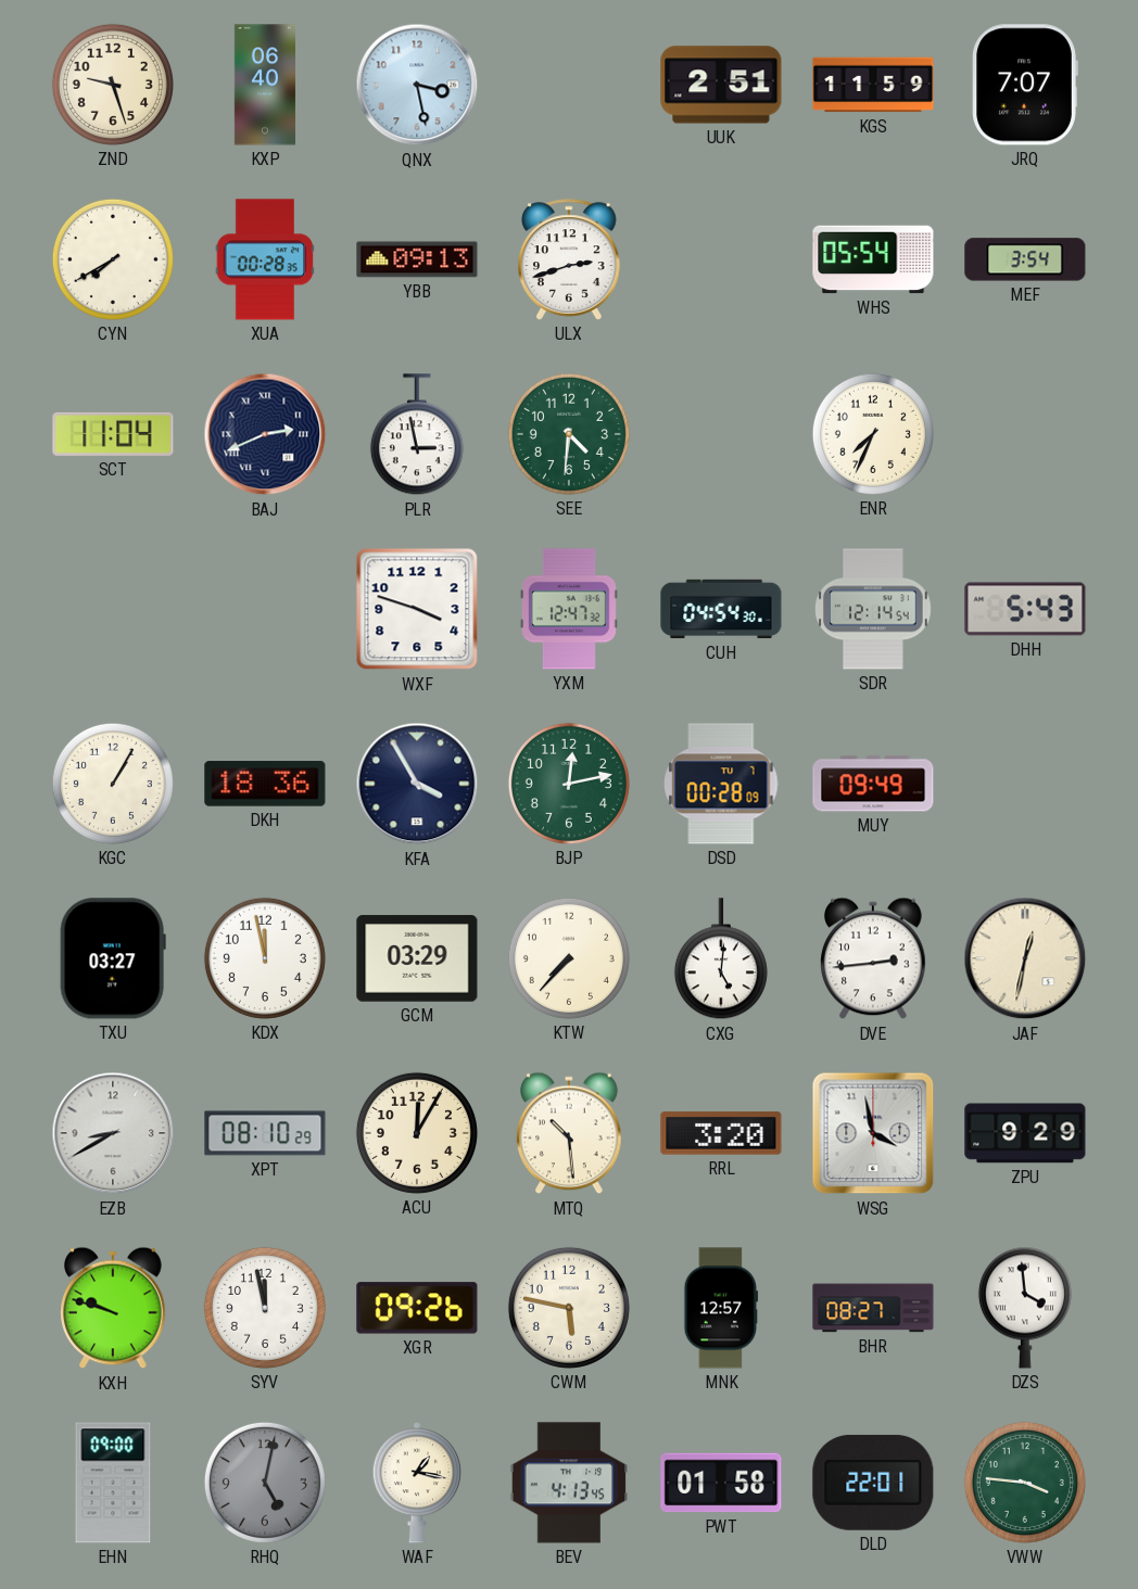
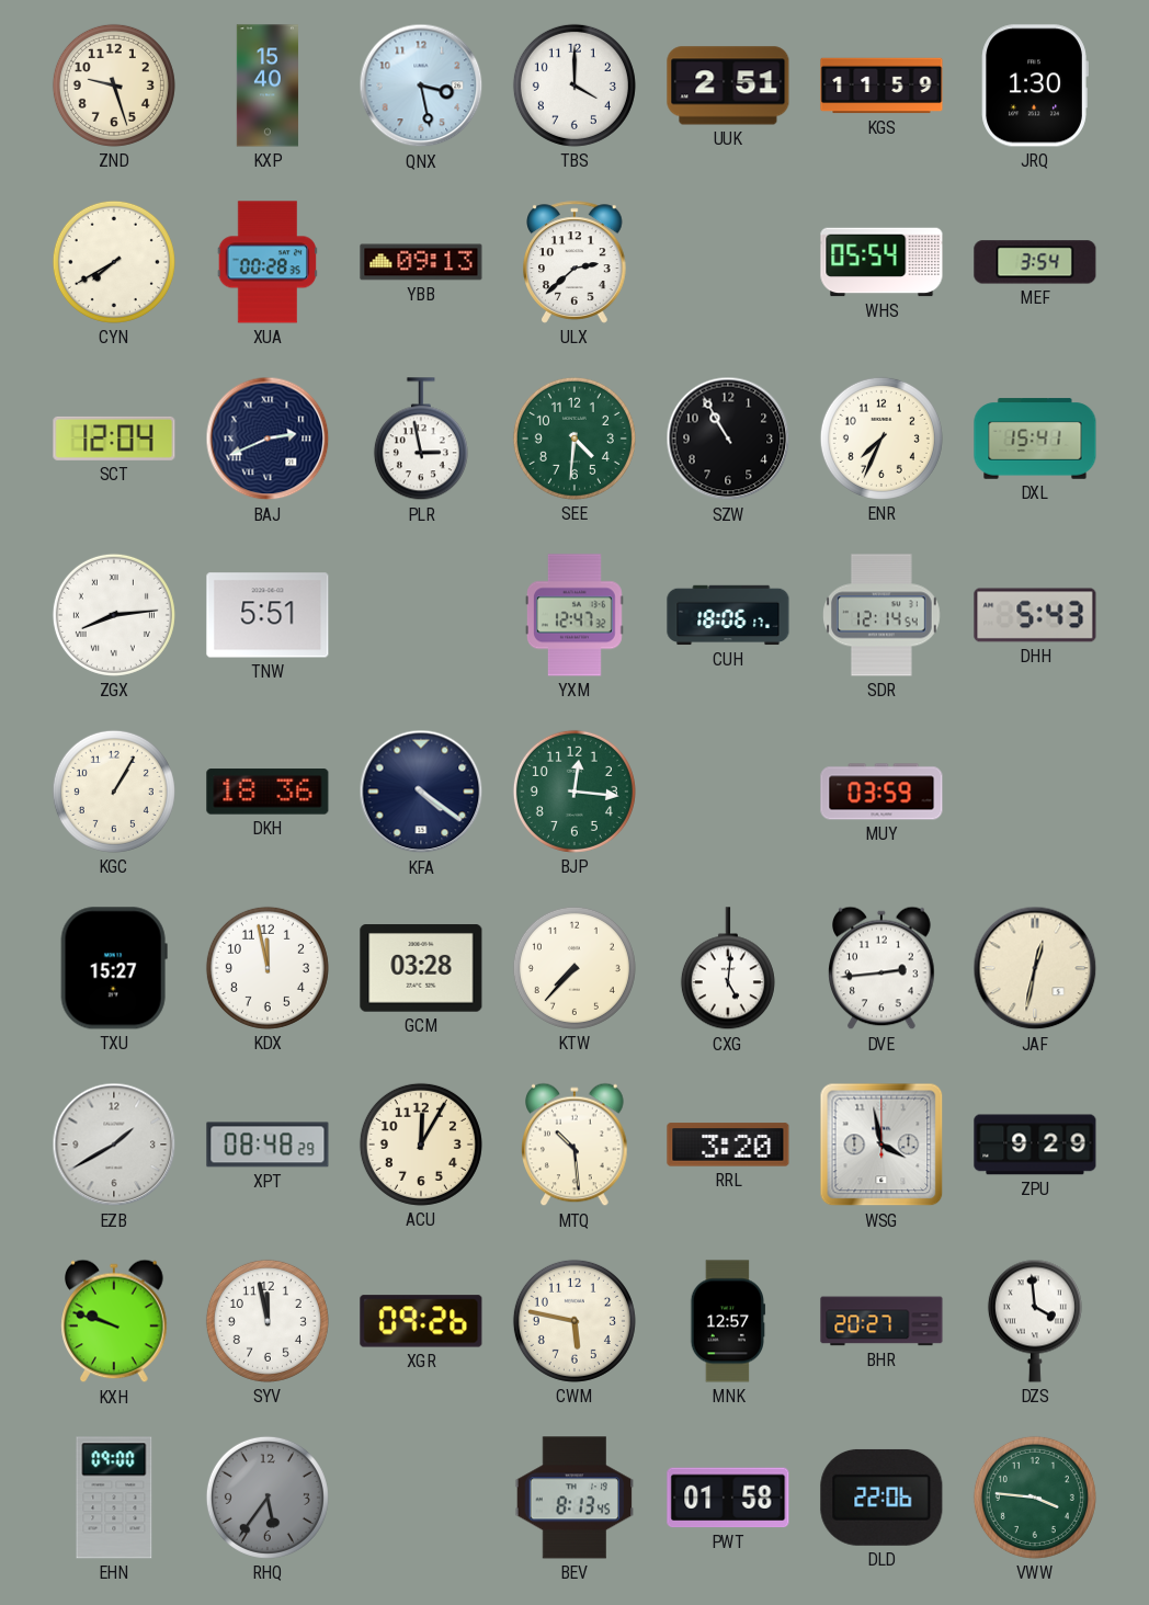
KXP: 06:40 -> 15:40
TBS: none -> 4:00
JRQ: 7:07 -> 1:30
ULX: 2:42 -> 2:38
SCT: 11:04 -> 12:04
SZW: none -> 10:55
DXL: none -> 15:41
ZGX: none -> 8:14
TNW: none -> 5:51
WXF: 3:48 -> none
CUH: 04:54 -> 18:06
KFA: 3:55 -> 4:21
BJP: 12:13 -> 12:16
DSD: 00:28 -> none
MUY: 09:49 -> 03:59
TXU: 03:27 -> 15:27
GCM: 03:29 -> 03:28
EZB: 8:40 -> 1:40
XPT: 08:10 -> 08:48
BHR: 08:27 -> 20:27
RHQ: 5:02 -> 5:36
WAF: 1:17 -> none
BEV: 4:13 -> 8:13
DLD: 22:01 -> 22:06
